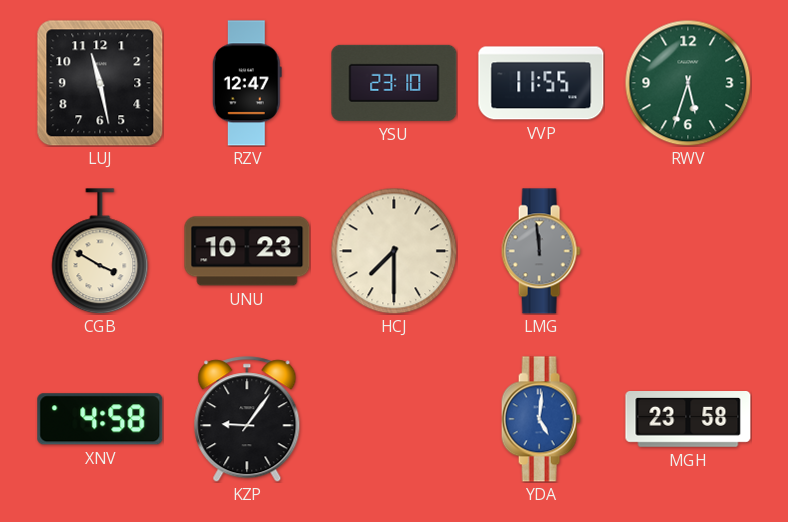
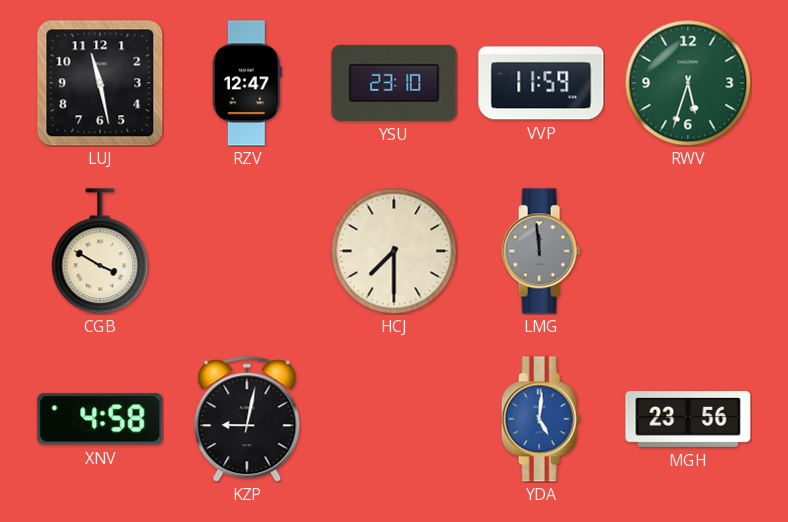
VVP: 11:55 -> 11:59
UNU: 10:23 -> none
KZP: 9:06 -> 9:02
MGH: 23:58 -> 23:56
